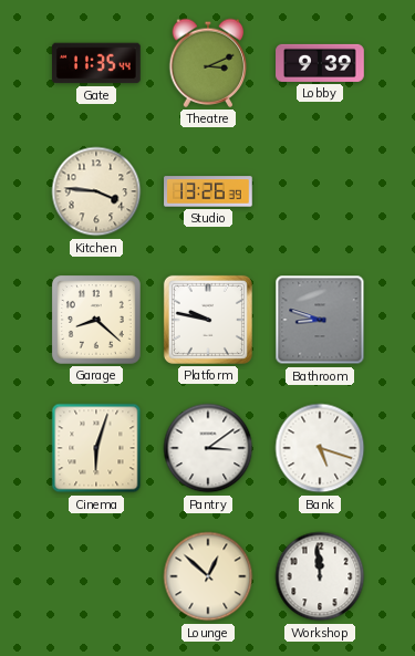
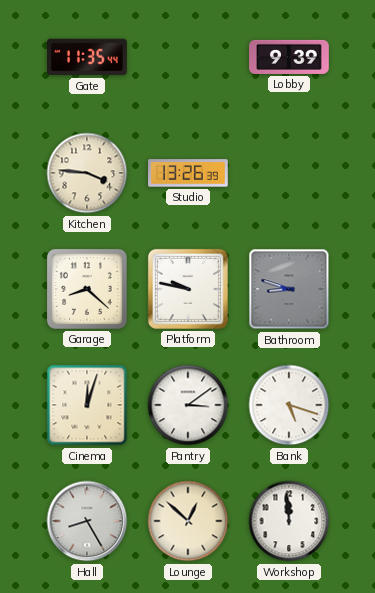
Theatre: 3:11 -> none
Cinema: 6:03 -> 12:03
Hall: none -> 8:25
